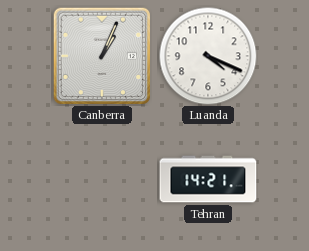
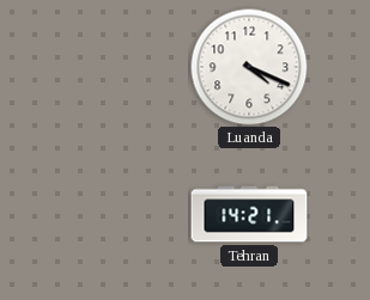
Canberra: 1:04 -> none
